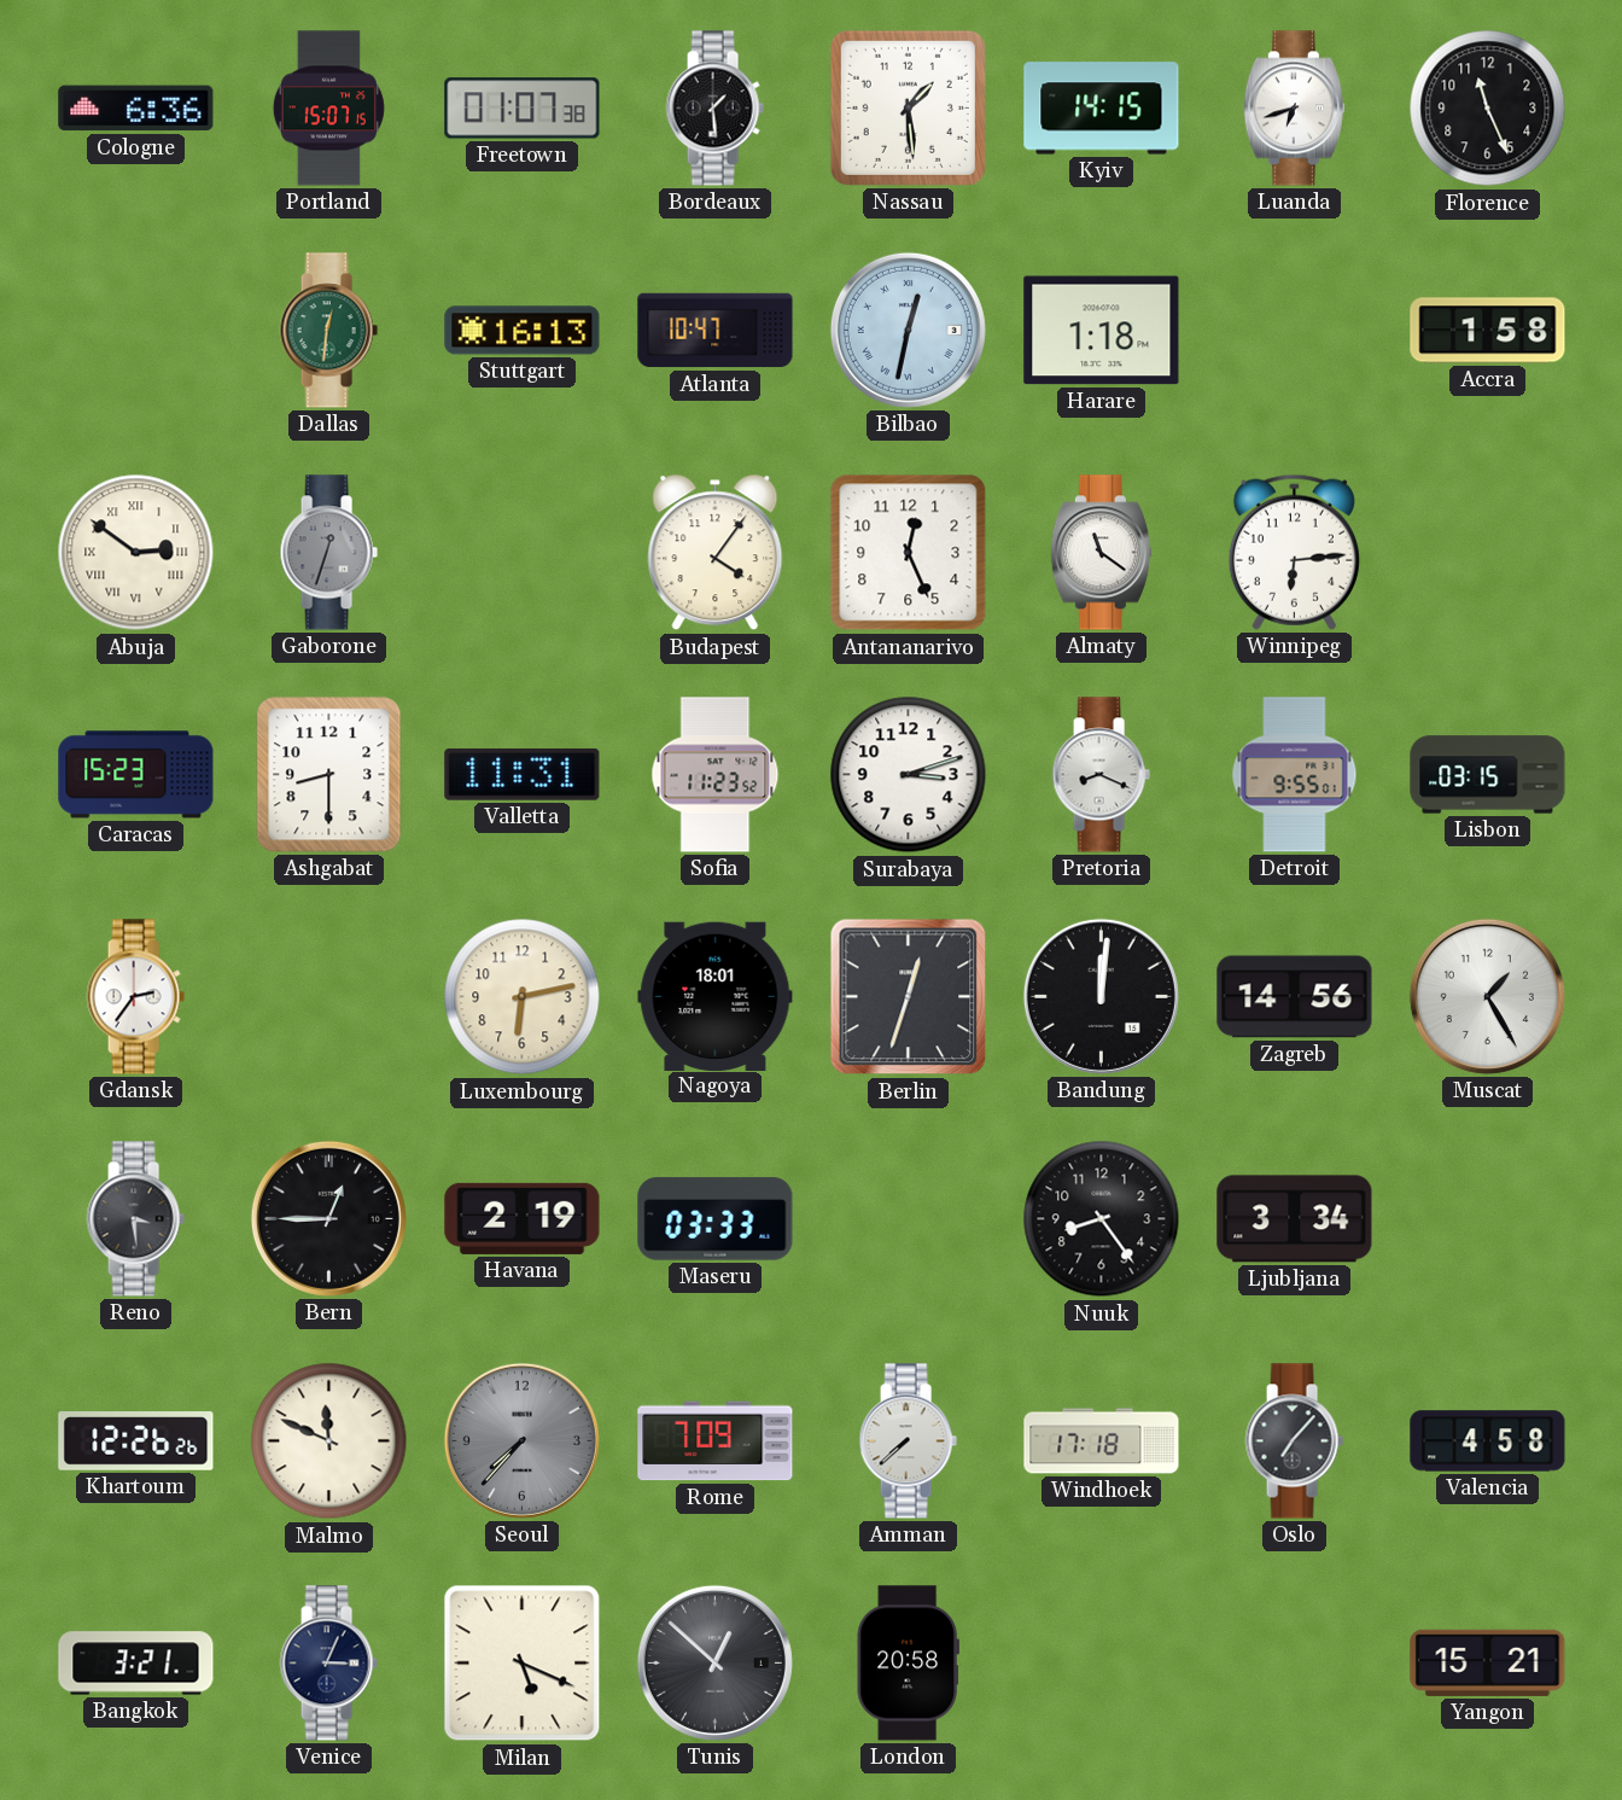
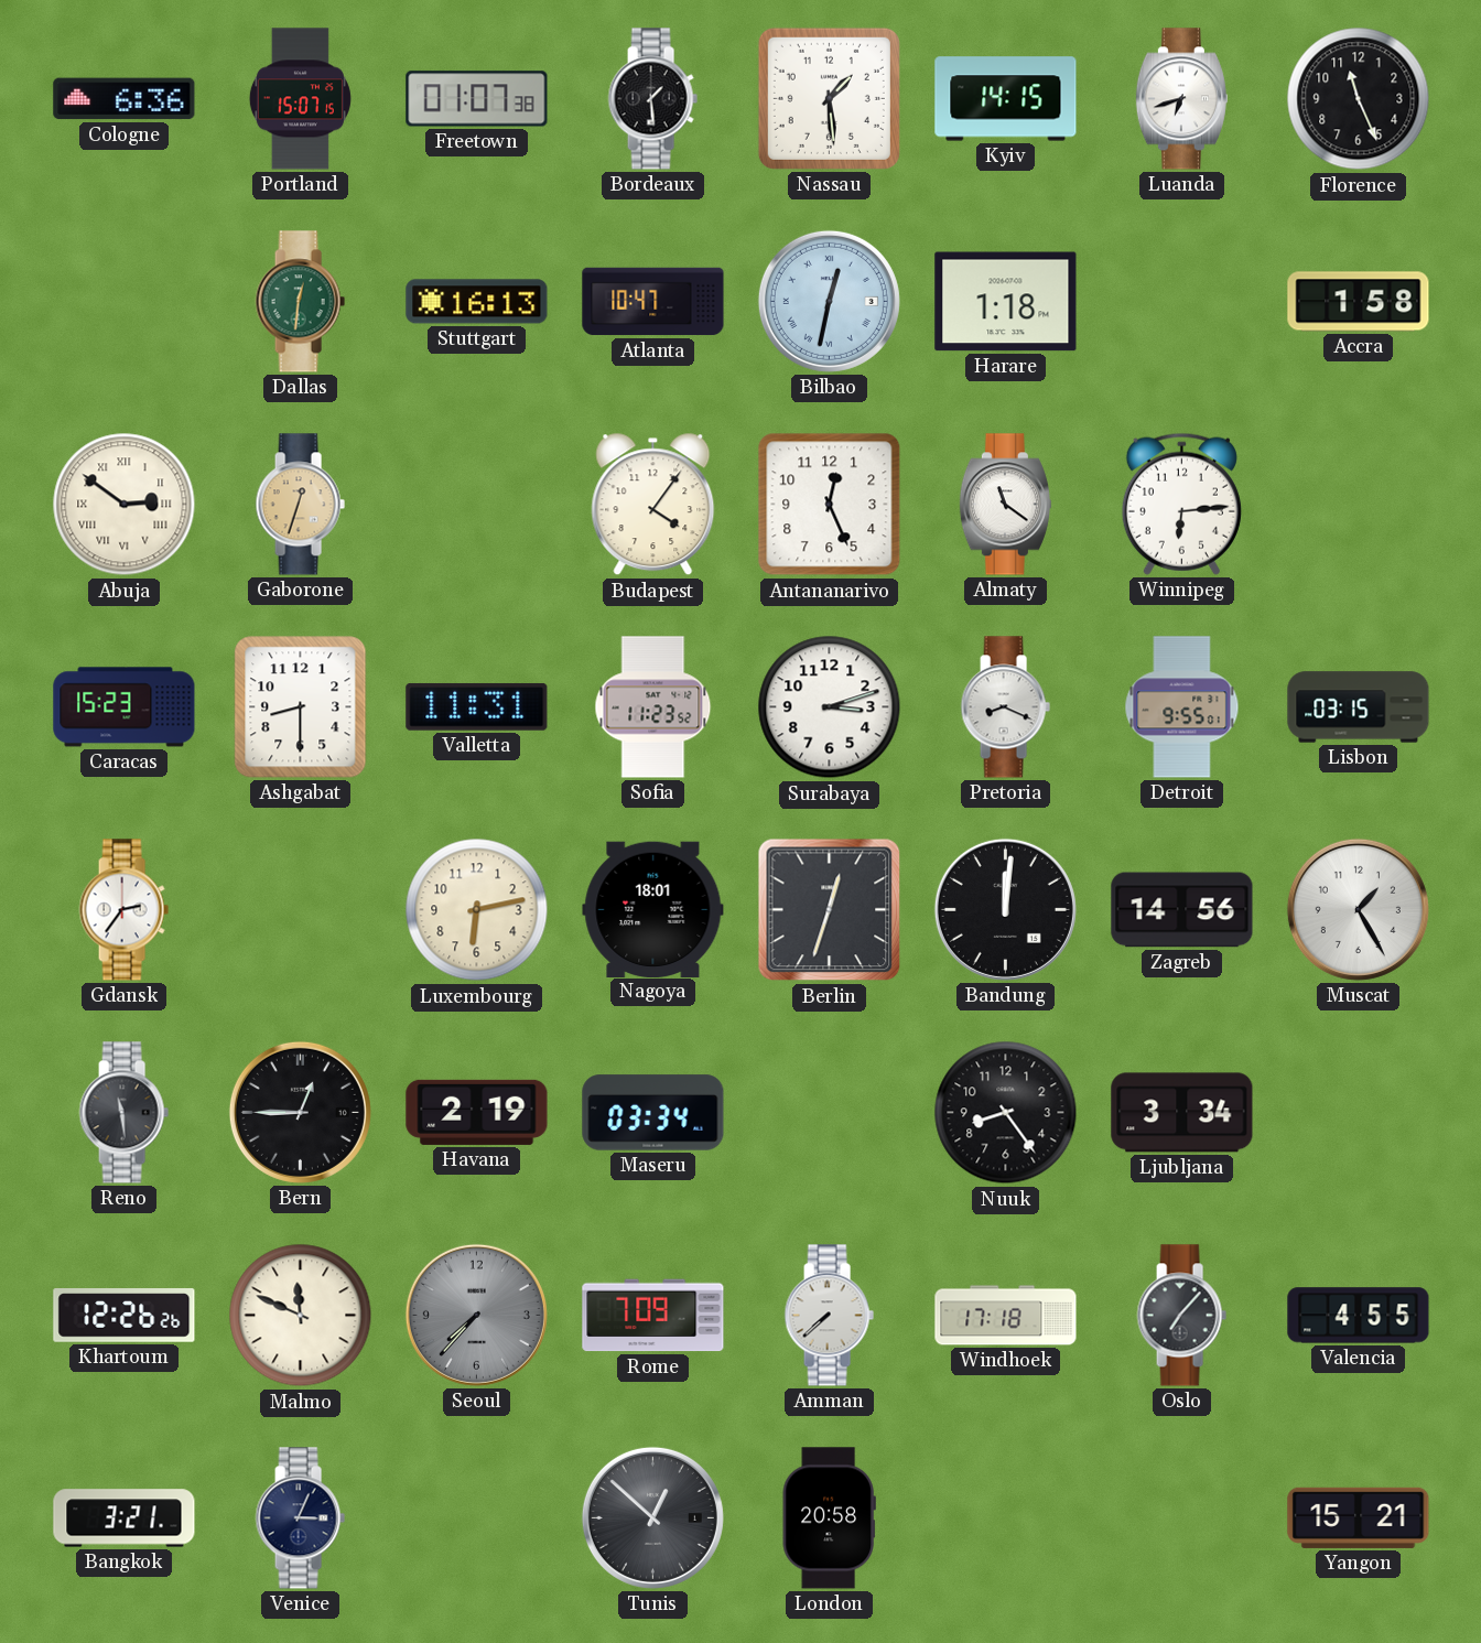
Gaborone dial: grey -> champagne
Reno: 3:29 -> 11:29
Maseru: 03:33 -> 03:34
Valencia: 4:58 -> 4:55
Milan: 5:19 -> none
